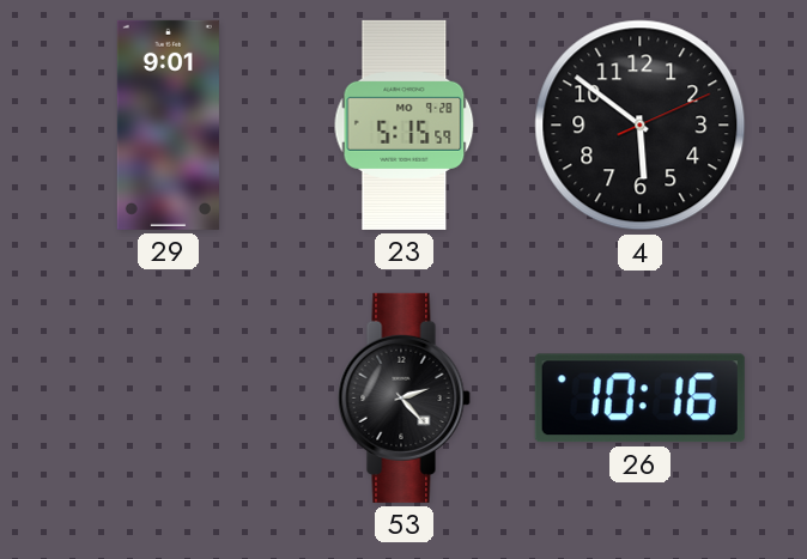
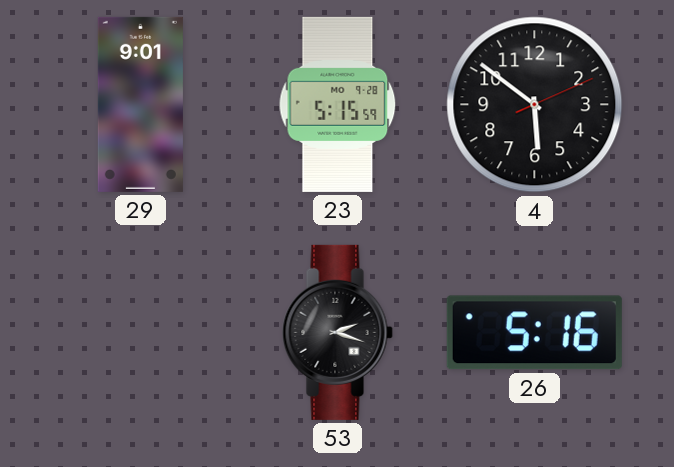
53: 2:23 -> 2:18
26: 10:16 -> 5:16
